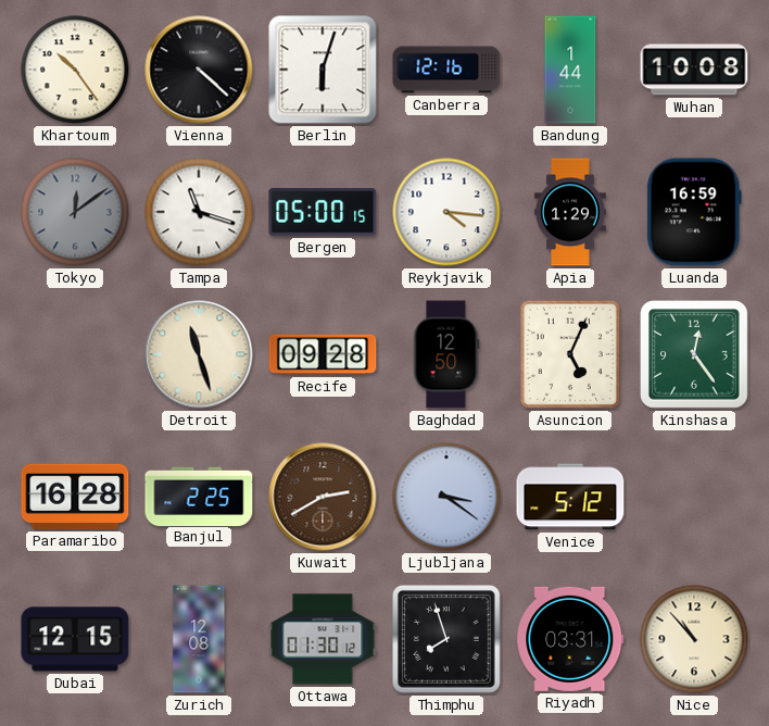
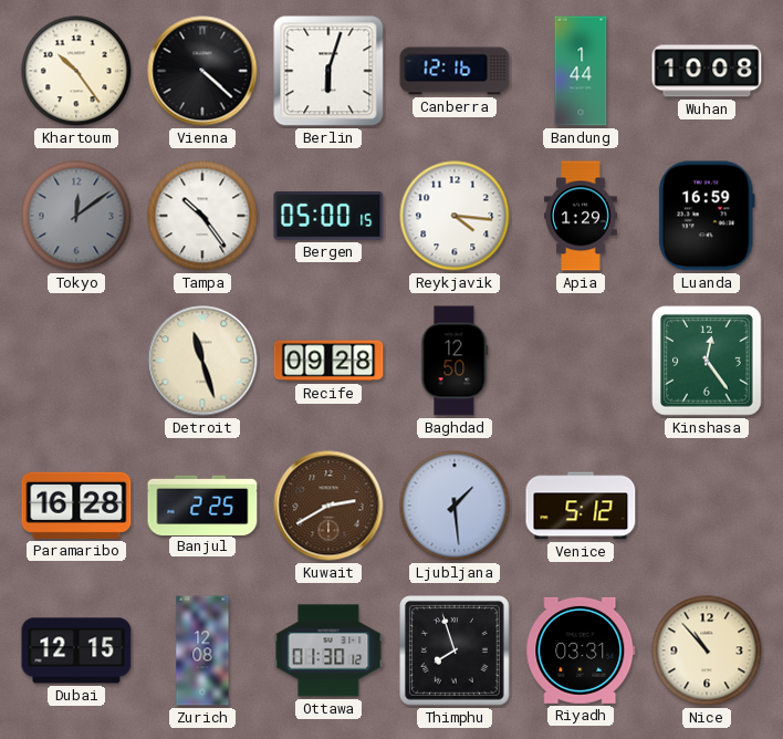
Tampa: 11:18 -> 10:24
Asuncion: 5:04 -> none
Ljubljana: 3:21 -> 1:29
